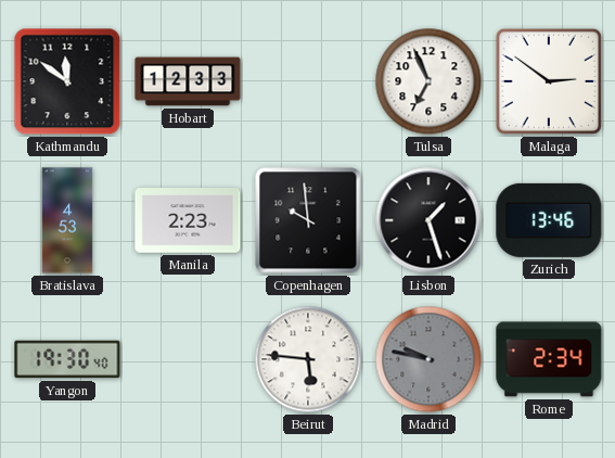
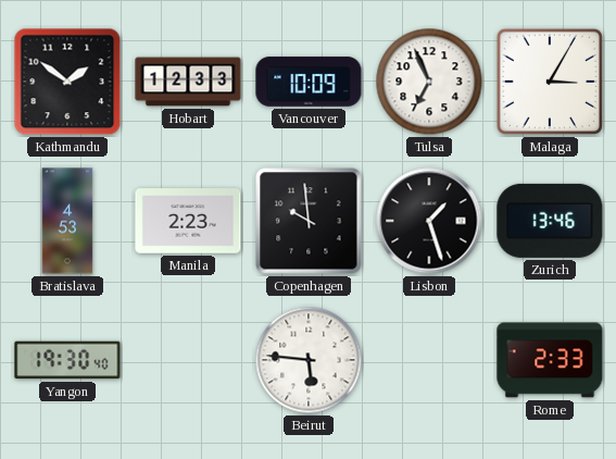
Kathmandu: 11:51 -> 1:51
Vancouver: none -> 10:09
Malaga: 2:51 -> 3:05
Madrid: 9:47 -> none
Rome: 2:34 -> 2:33
